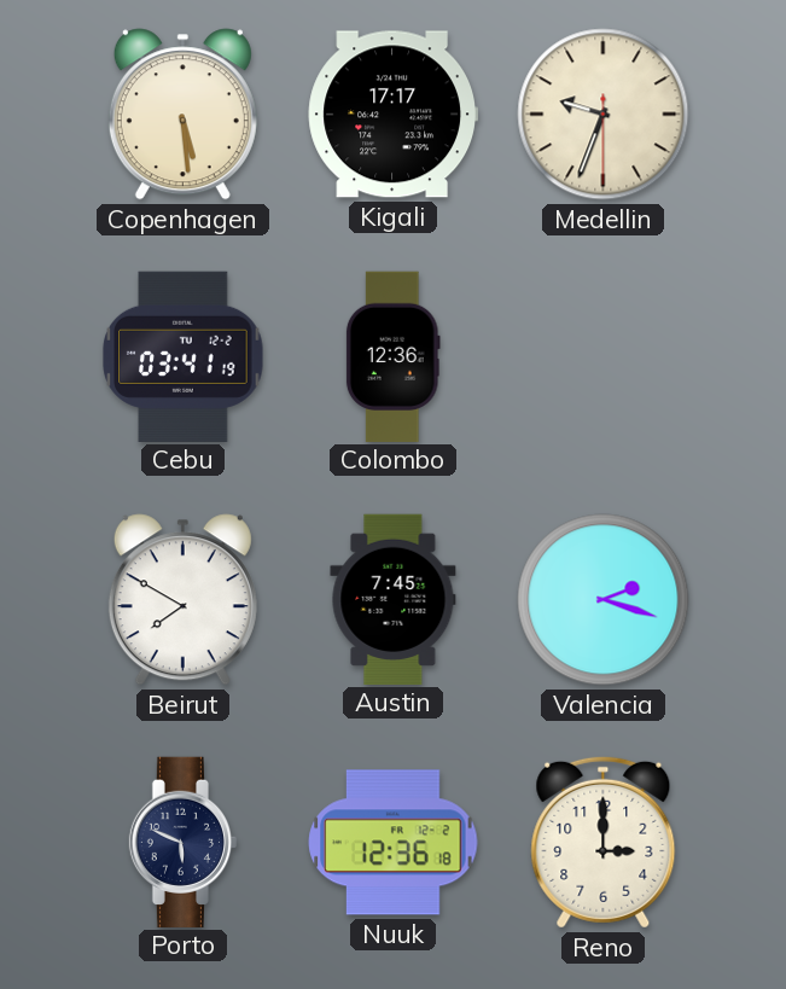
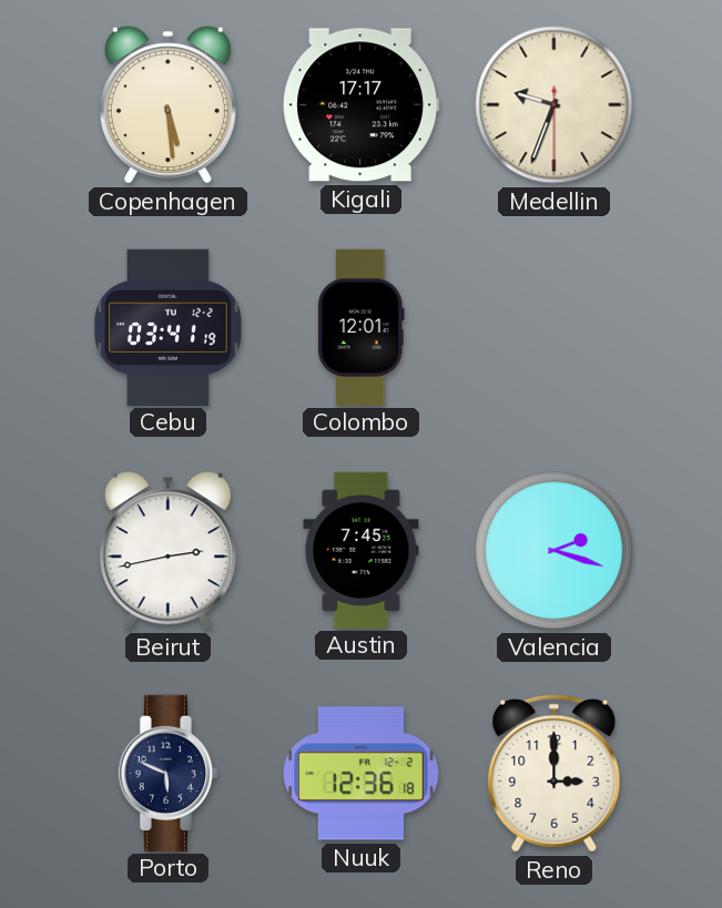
Colombo: 12:36 -> 12:01
Beirut: 7:50 -> 2:43
